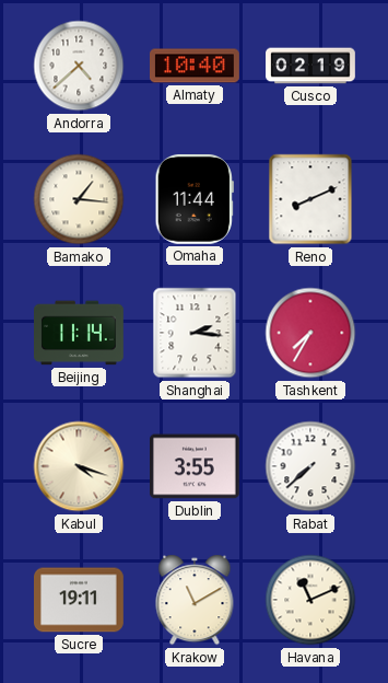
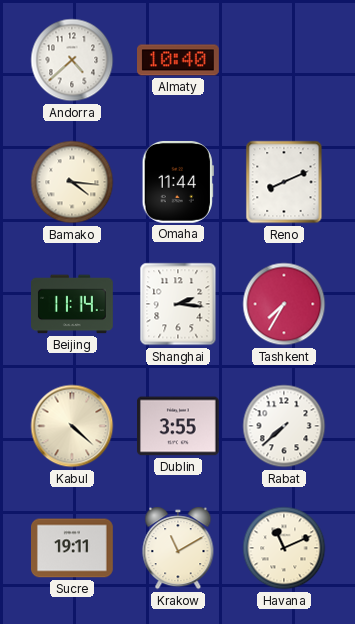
Cusco: 02:19 -> none
Bamako: 1:16 -> 4:16
Kabul: 4:18 -> 4:22
